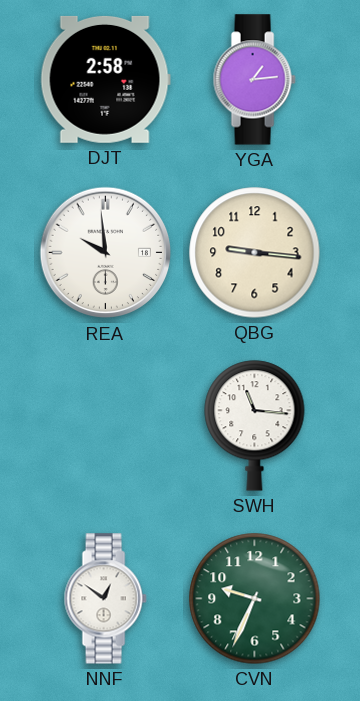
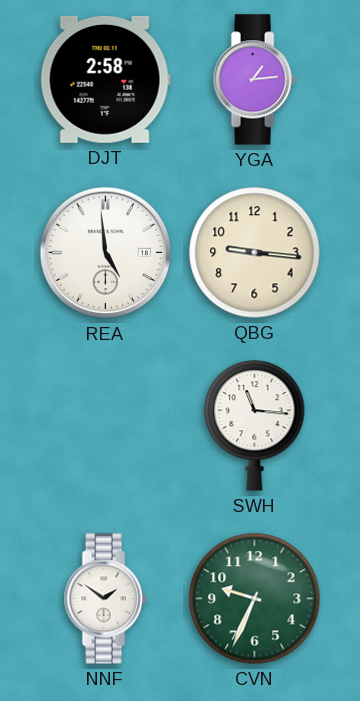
REA: 9:59 -> 4:59
NNF: 12:51 -> 1:51
